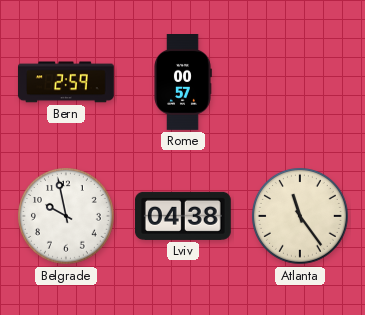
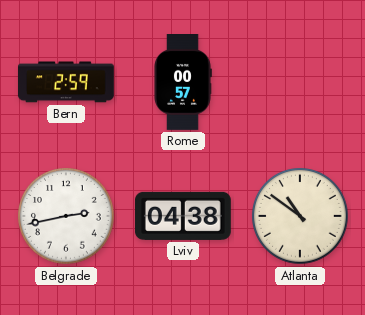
Belgrade: 9:58 -> 2:43
Atlanta: 11:24 -> 10:51
